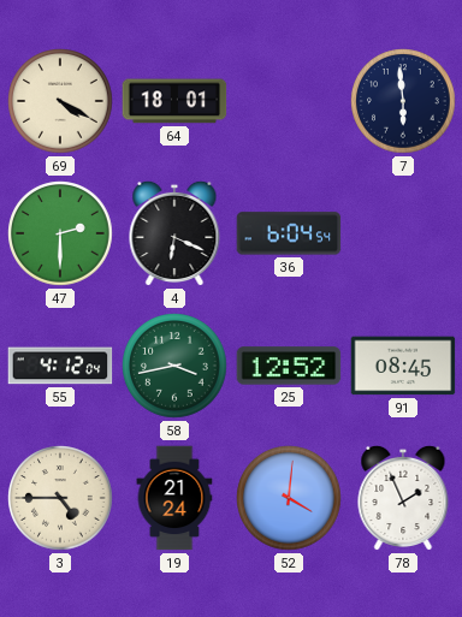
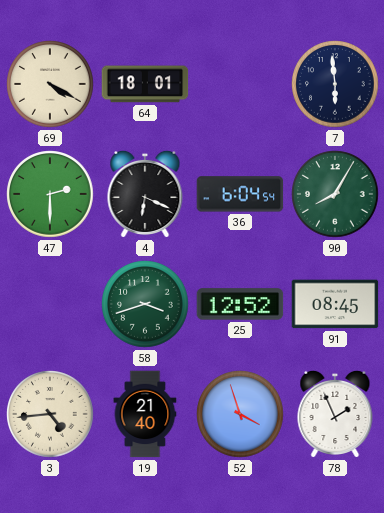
90: none -> 8:05
55: 4:12 -> none
58: 3:43 -> 3:42
3: 4:45 -> 4:44
19: 21:24 -> 21:40
52: 4:01 -> 3:57
